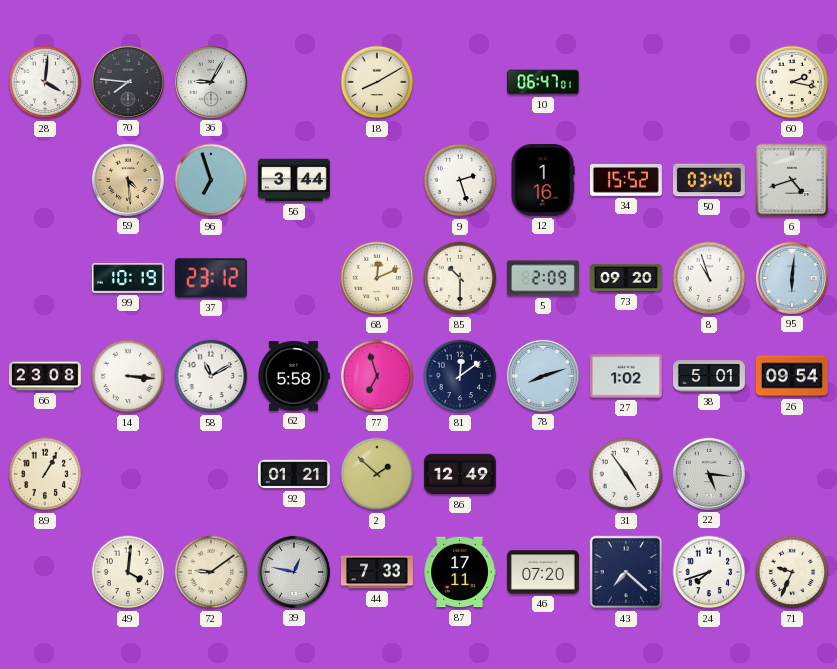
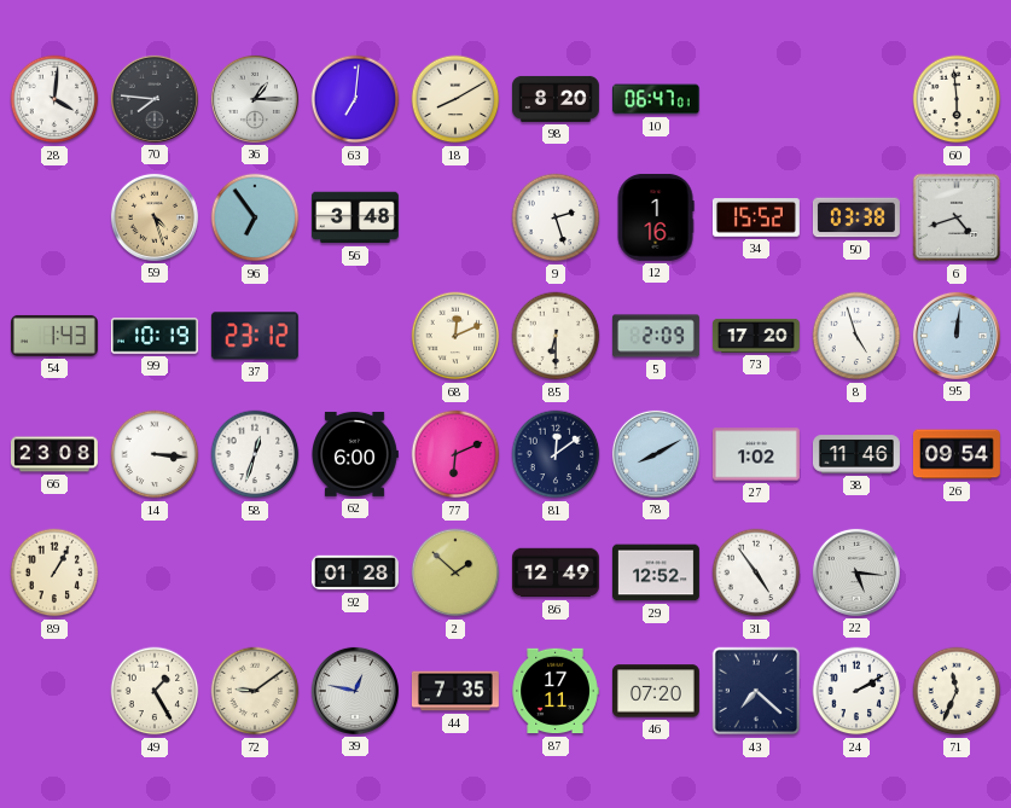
36: 9:05 -> 1:15
63: none -> 7:01
98: none -> 8:20
60: 2:17 -> 5:59
59: 4:29 -> 4:27
96: 6:57 -> 6:54
56: 3:44 -> 3:48
50: 03:40 -> 03:38
54: none -> 1:43
85: 10:30 -> 6:30
73: 09:20 -> 17:20
8: 10:57 -> 4:57
95: 6:01 -> 12:01
58: 11:10 -> 12:33
62: 5:58 -> 6:00
77: 6:57 -> 6:11
78: 8:12 -> 8:10
38: 5:01 -> 11:46
92: 01:21 -> 01:28
29: none -> 12:52
49: 4:01 -> 1:25
44: 7:33 -> 7:35
24: 7:42 -> 2:10
71: 9:34 -> 11:34
